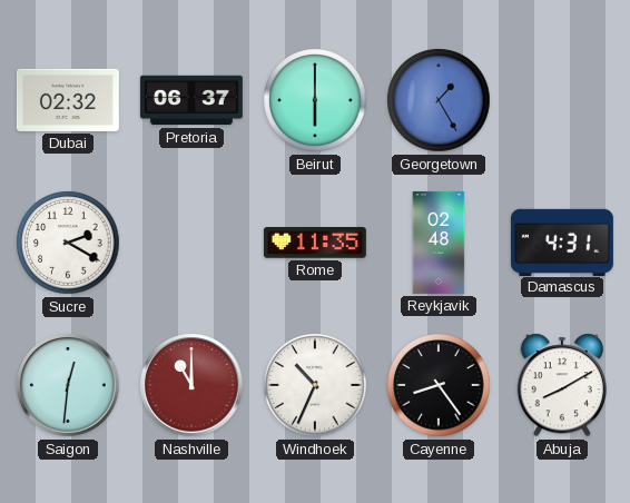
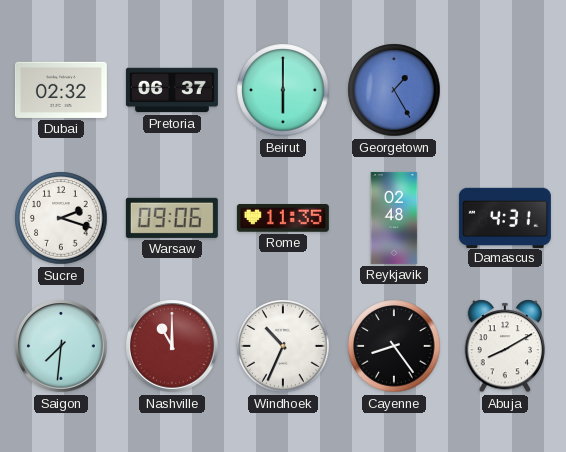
Sucre: 2:20 -> 2:18
Warsaw: none -> 09:06
Saigon: 12:31 -> 7:31
